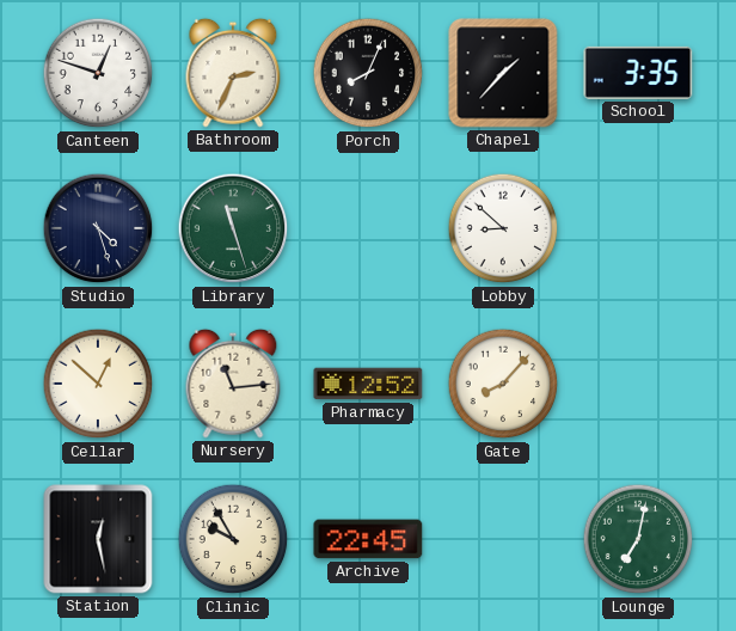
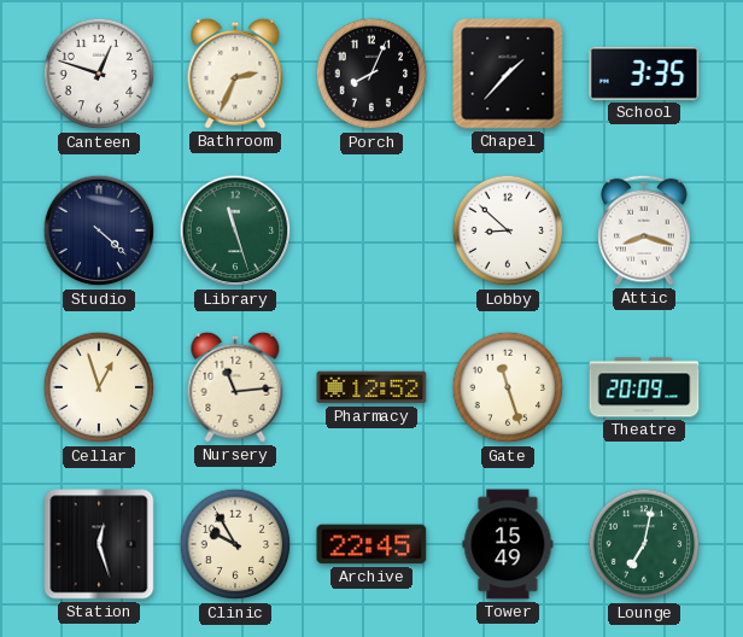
Studio: 4:27 -> 4:22
Attic: none -> 8:18
Cellar: 12:52 -> 12:57
Gate: 8:07 -> 11:27
Theatre: none -> 20:09
Station: 12:28 -> 12:27
Tower: none -> 15:49
